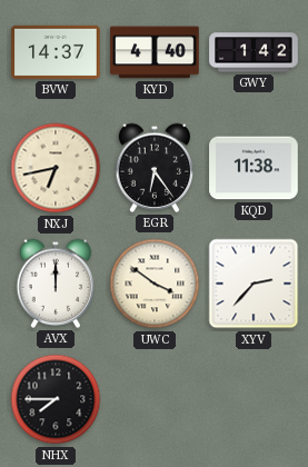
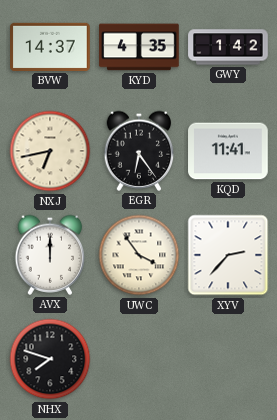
KYD: 4:40 -> 4:35
KQD: 11:38 -> 11:41
UWC: 3:51 -> 3:54
NHX: 7:45 -> 7:48
